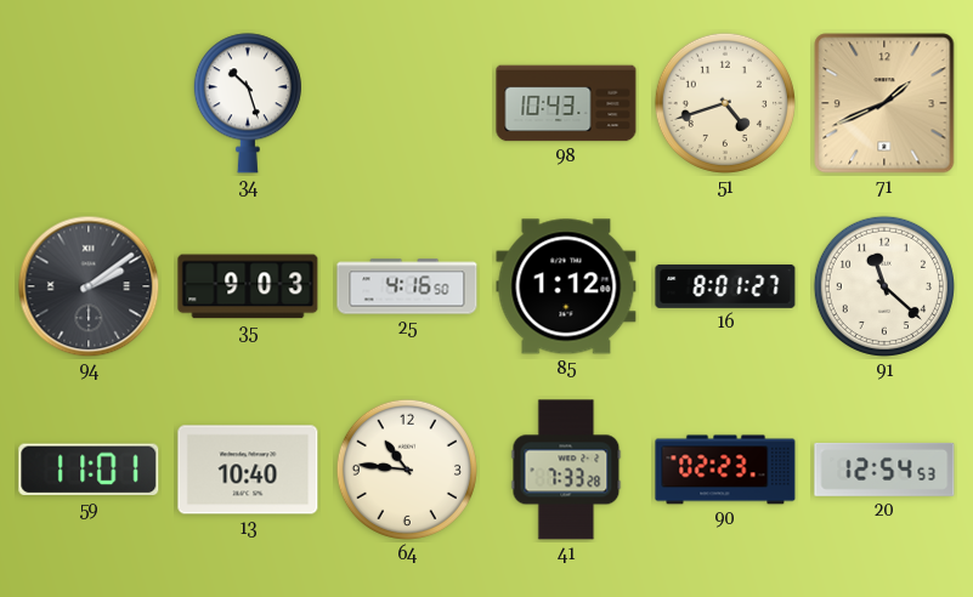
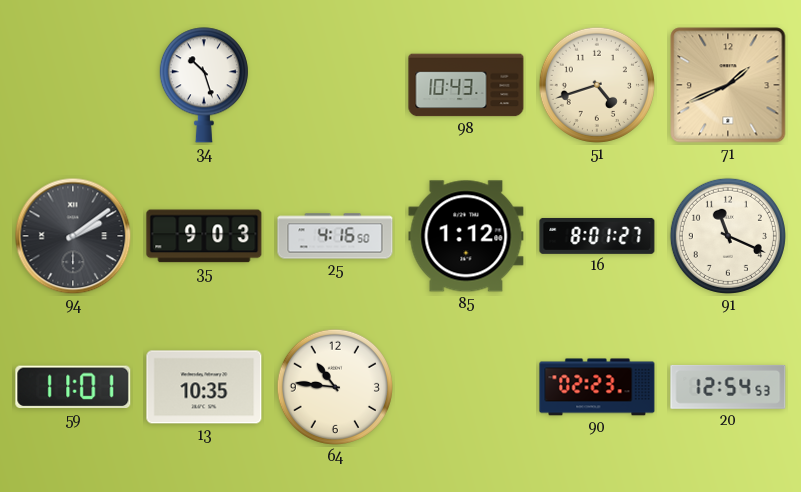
91: 11:22 -> 11:19
13: 10:40 -> 10:35
41: 7:33 -> none
